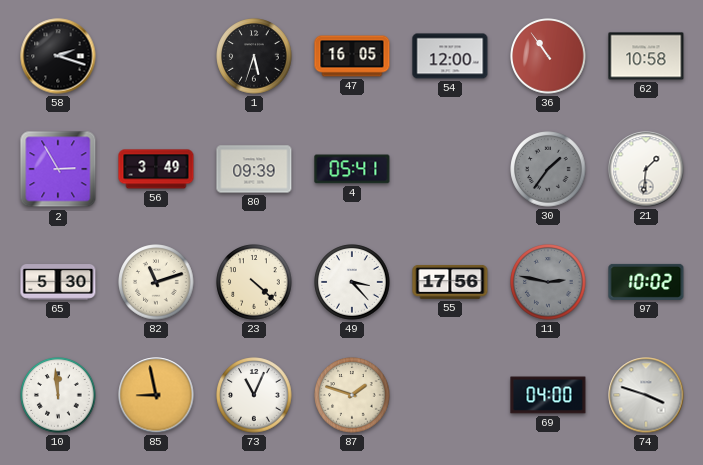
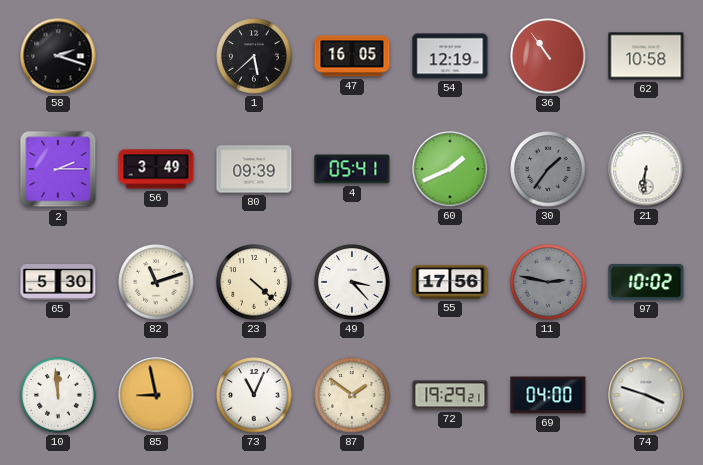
1: 5:33 -> 5:38
54: 12:00 -> 12:19
2: 2:55 -> 2:15
60: none -> 1:41
21: 1:31 -> 6:31
87: 1:48 -> 1:51
72: none -> 19:29
